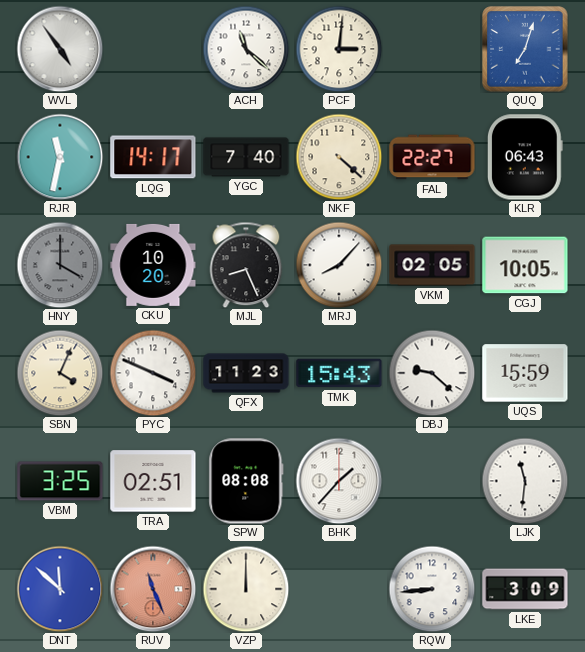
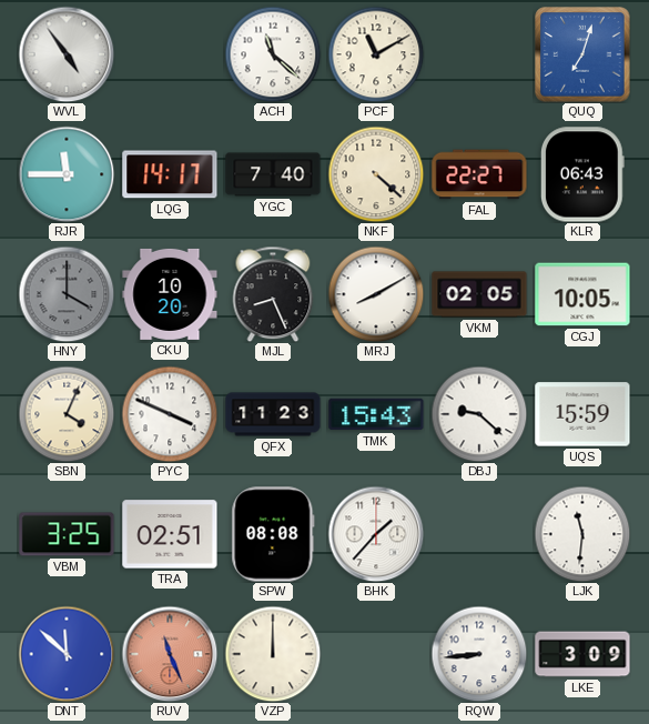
PCF: 3:01 -> 11:10
RJR: 11:32 -> 11:45
MRJ: 8:07 -> 8:10
